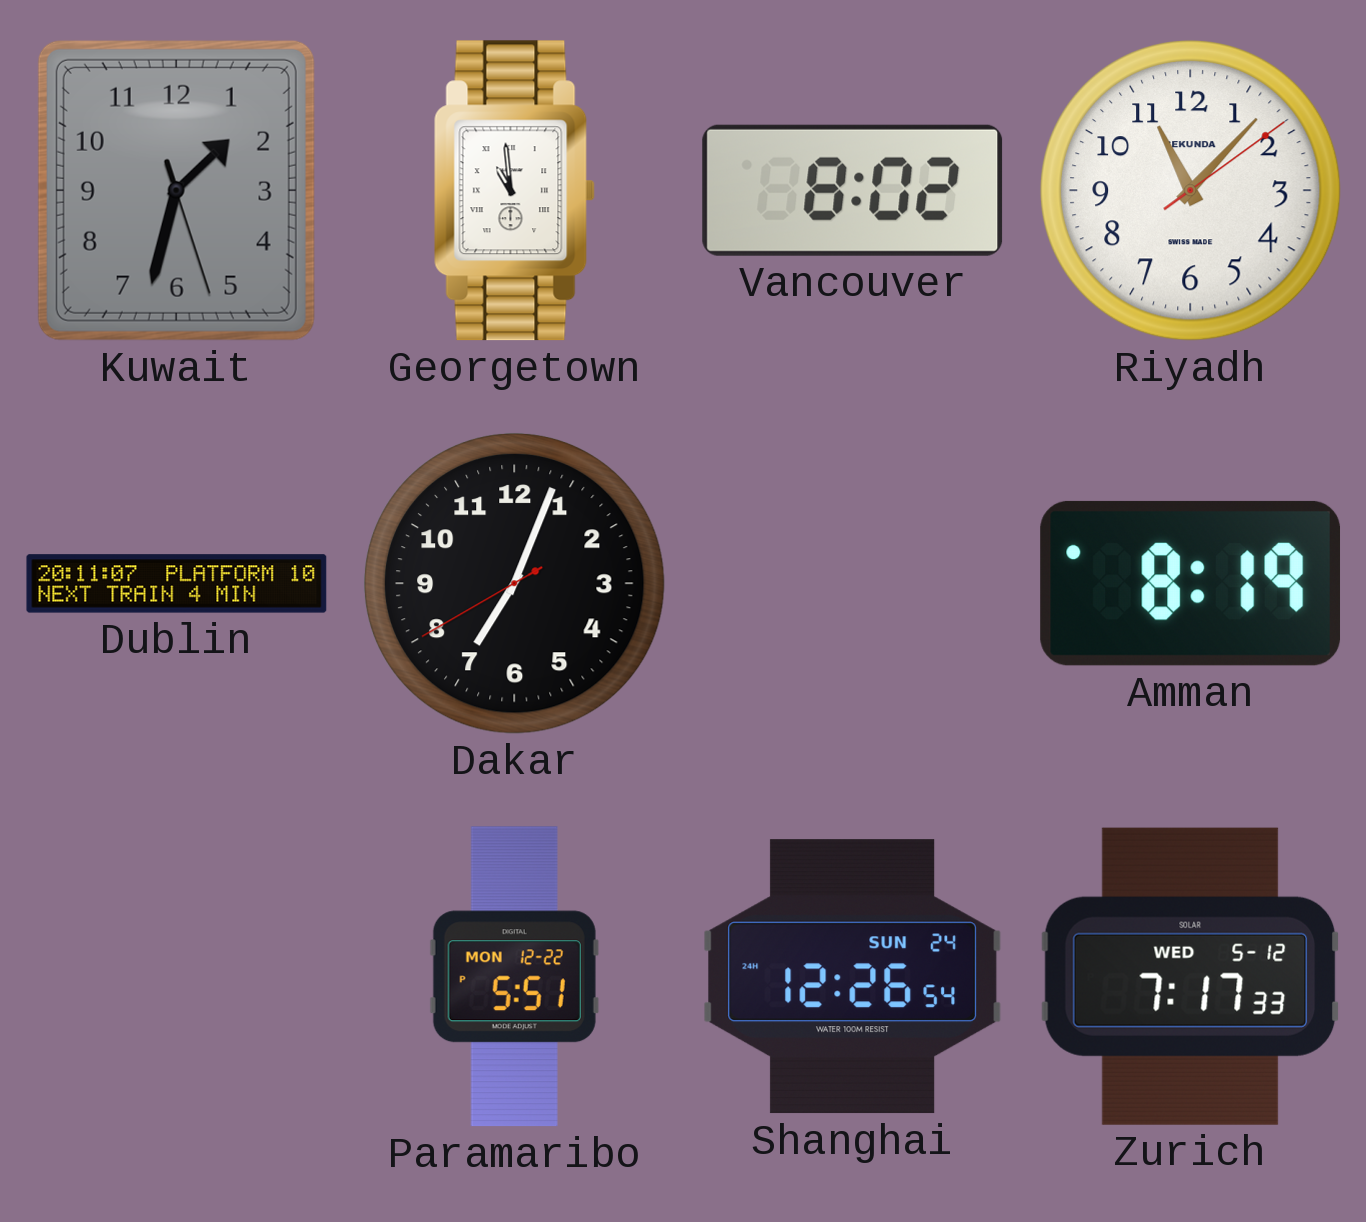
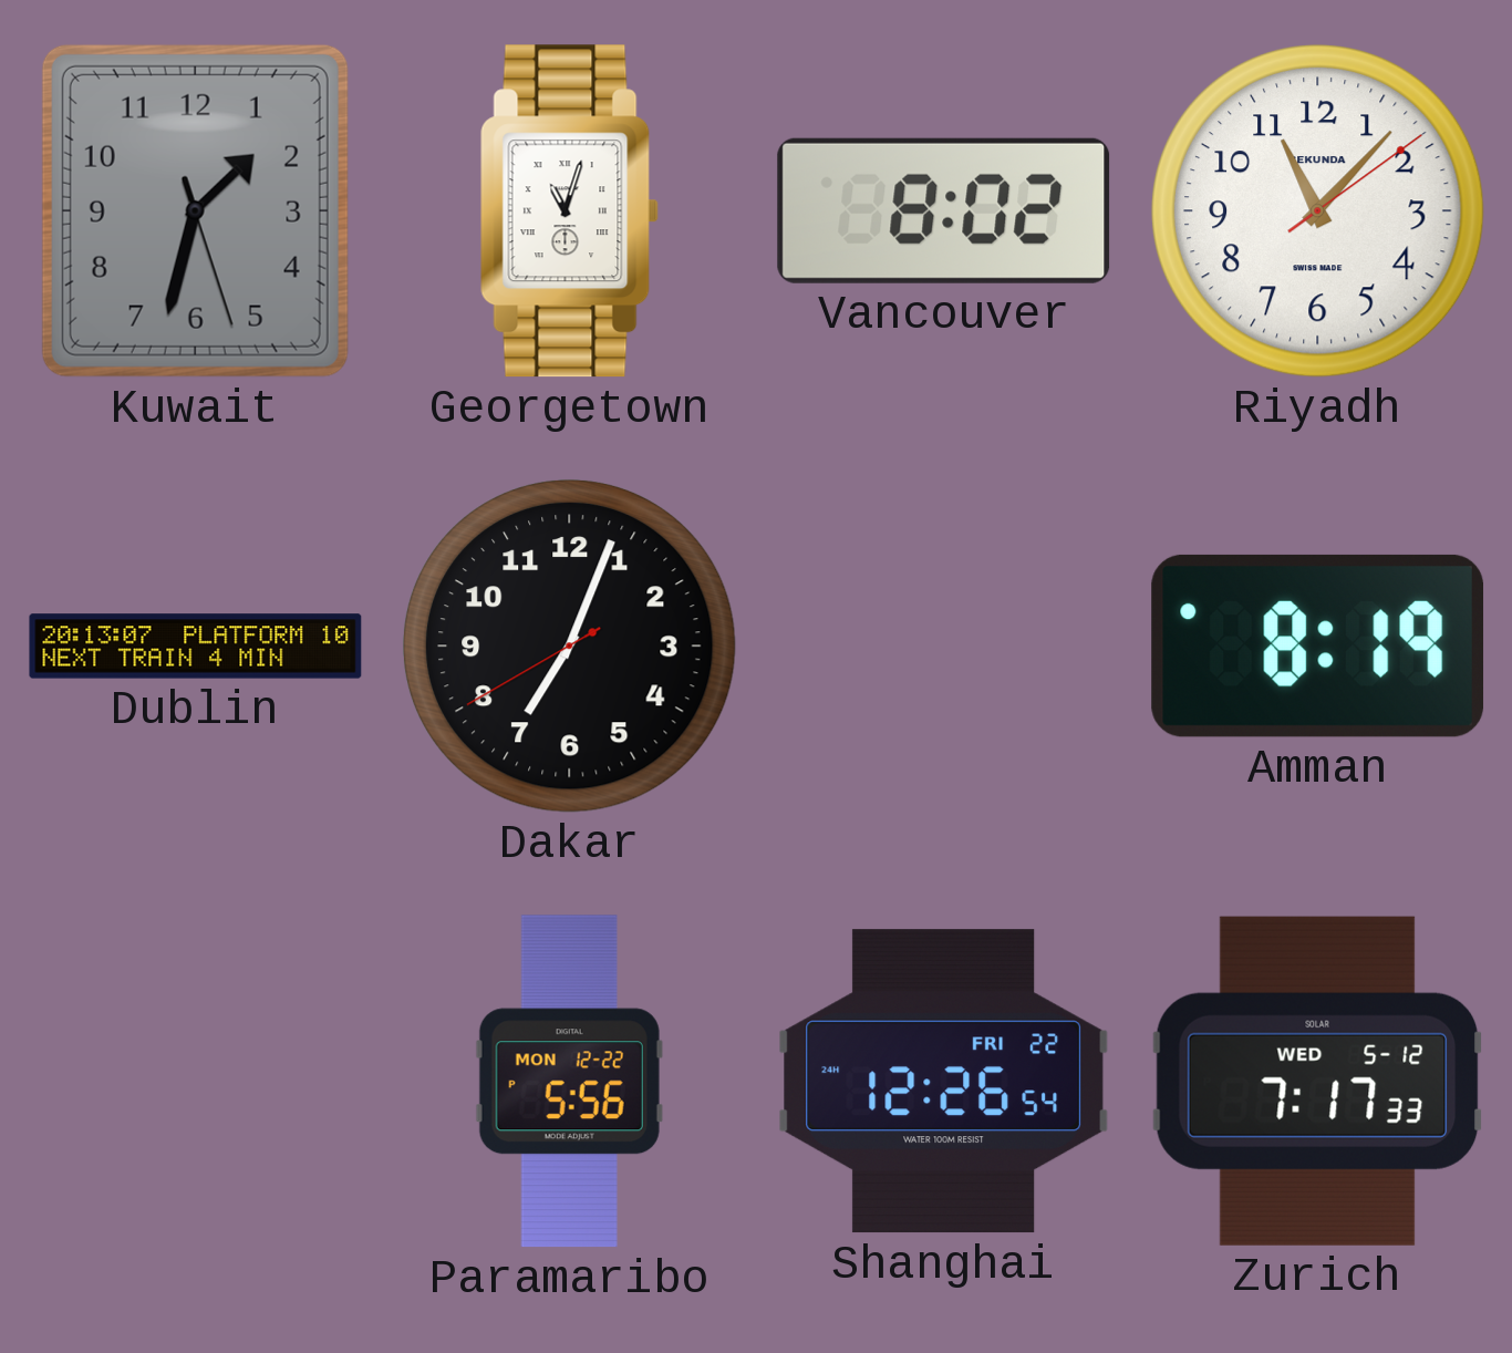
Georgetown: 10:59 -> 11:03
Dublin: 20:11 -> 20:13
Paramaribo: 5:51 -> 5:56
Shanghai date: SUN 24 -> FRI 22
